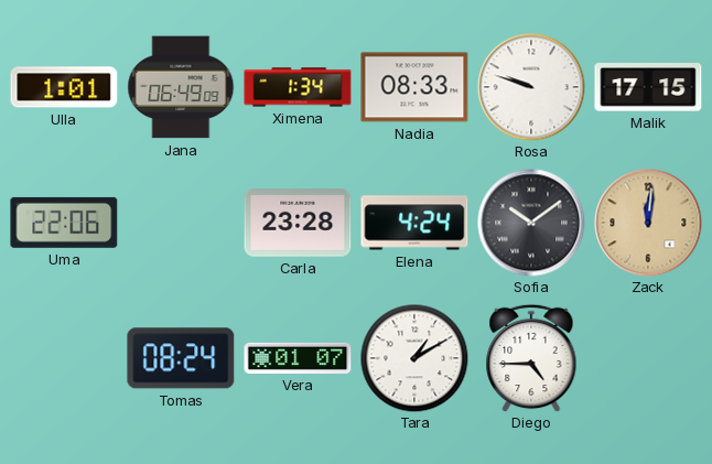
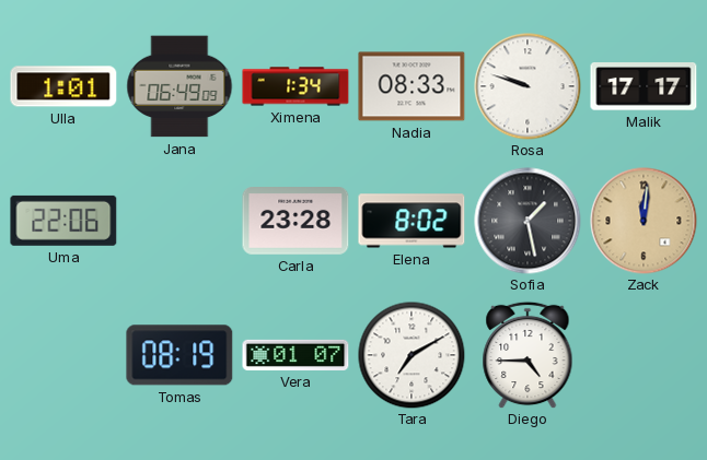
Malik: 17:15 -> 17:17
Elena: 4:24 -> 8:02
Sofia: 10:09 -> 1:28
Tomas: 08:24 -> 08:19
Tara: 1:10 -> 7:10
